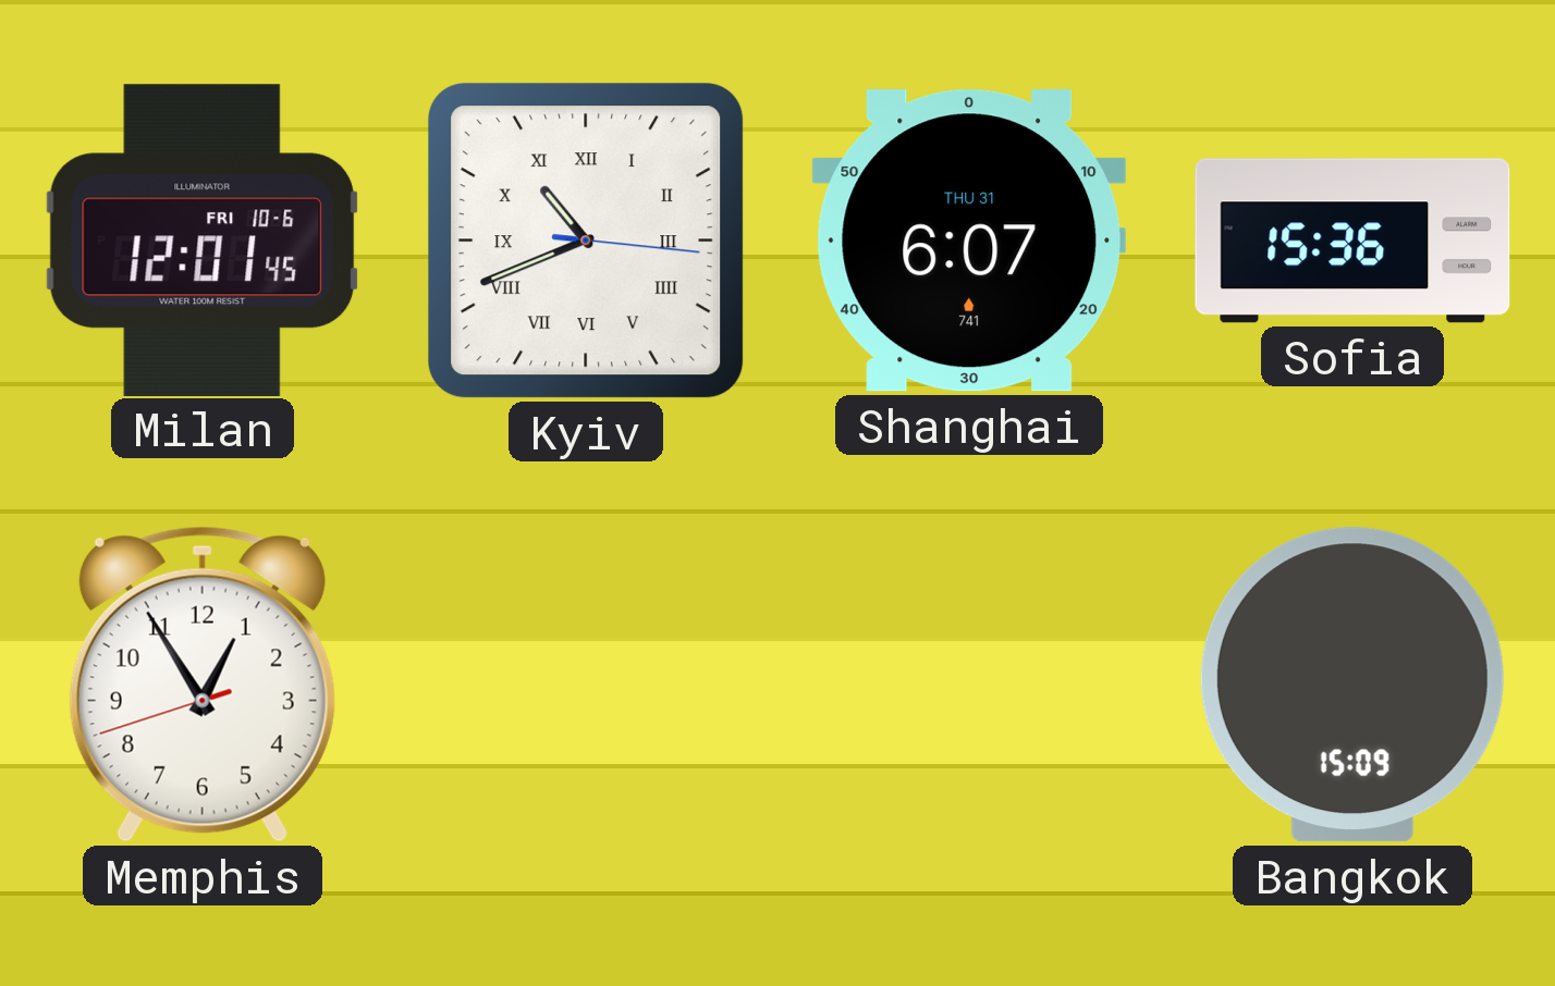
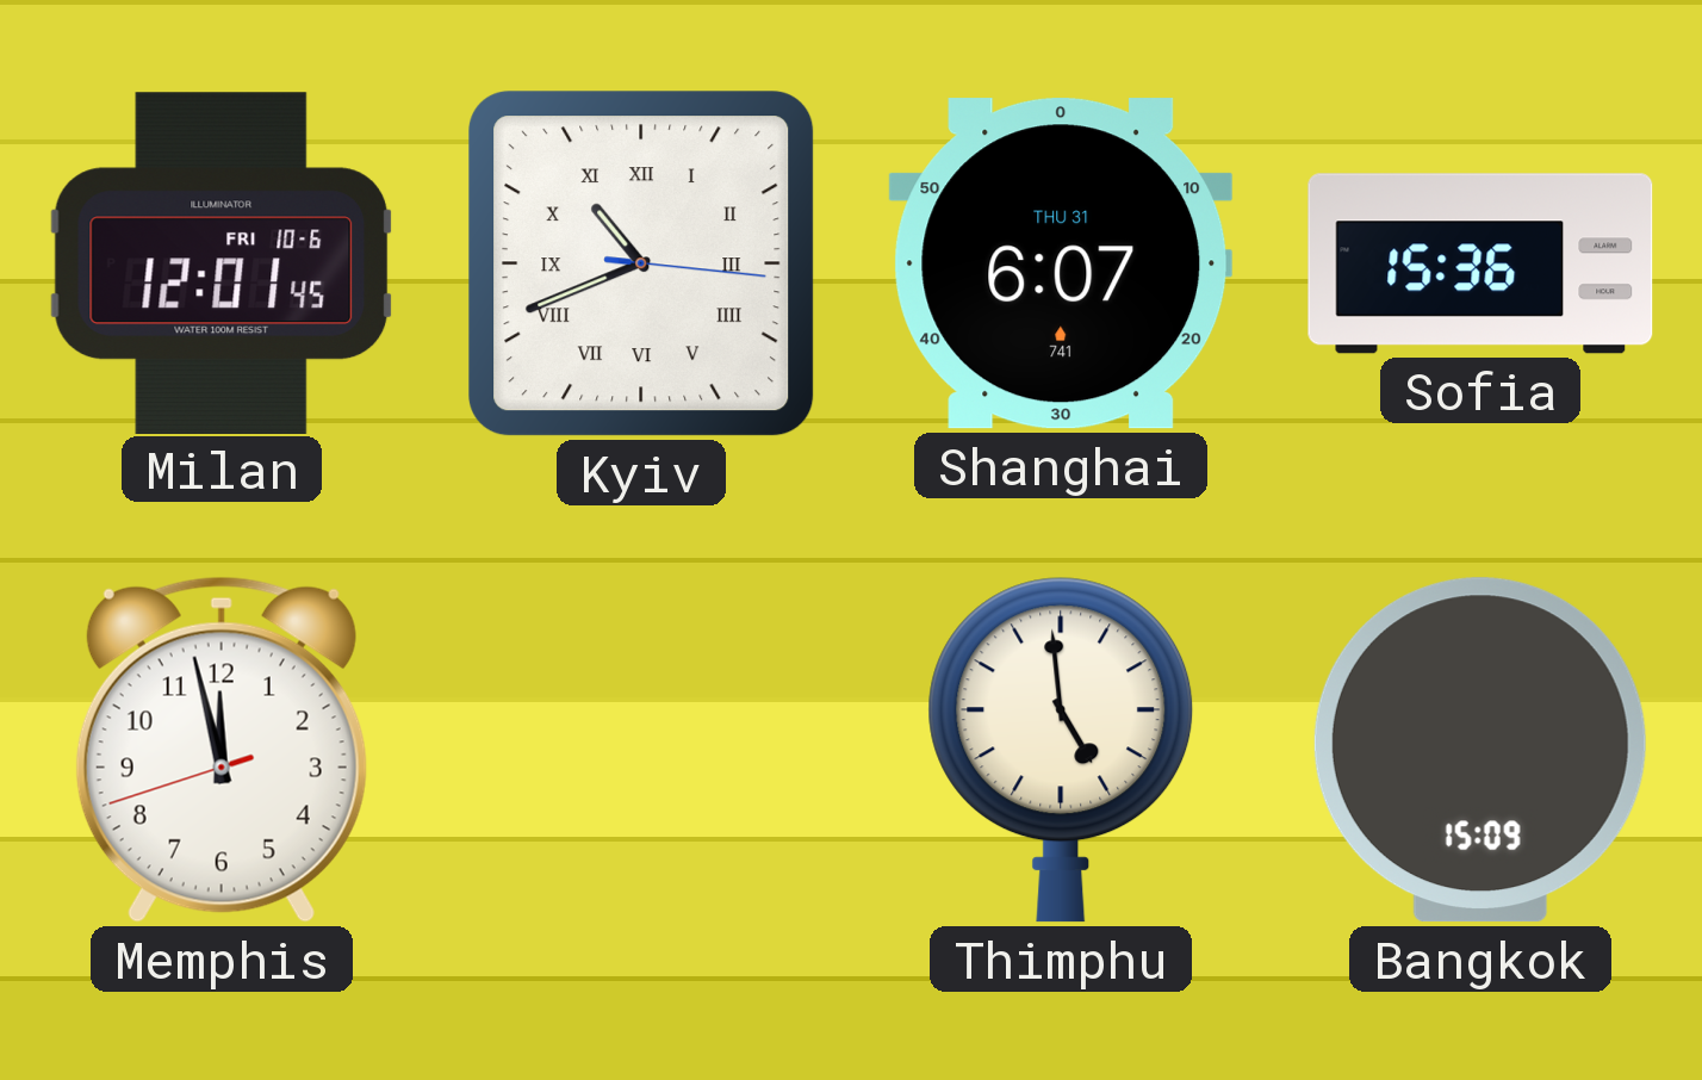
Memphis: 12:54 -> 11:57
Thimphu: none -> 4:59
